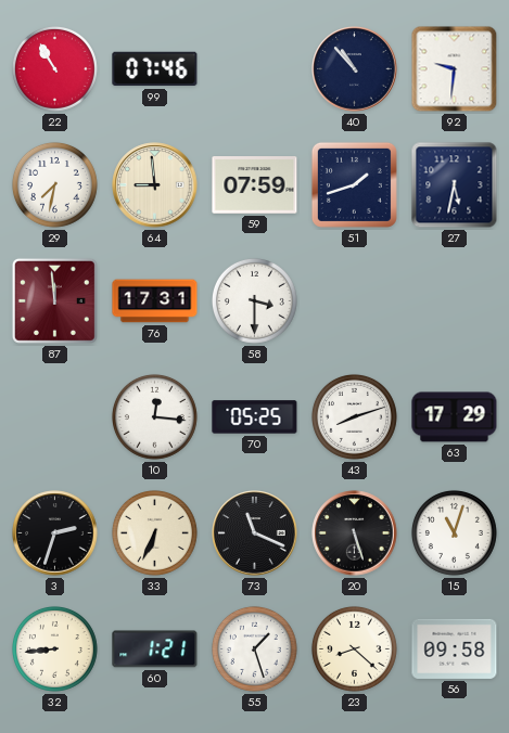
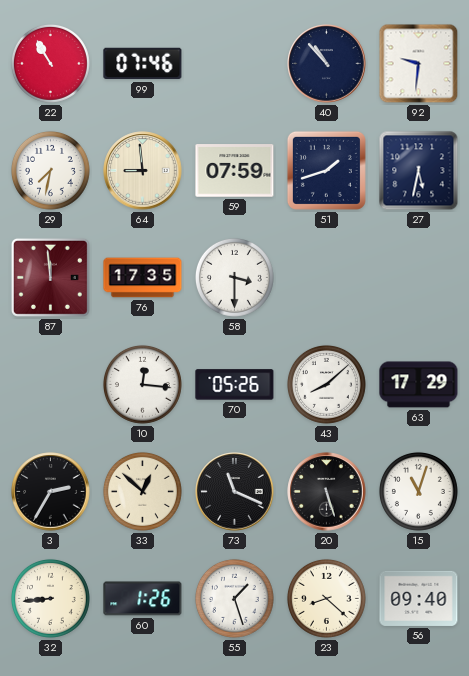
76: 17:31 -> 17:35
70: 05:25 -> 05:26
43: 8:12 -> 8:08
3: 2:33 -> 2:35
33: 6:34 -> 12:52
60: 1:21 -> 1:26
56: 09:58 -> 09:40
